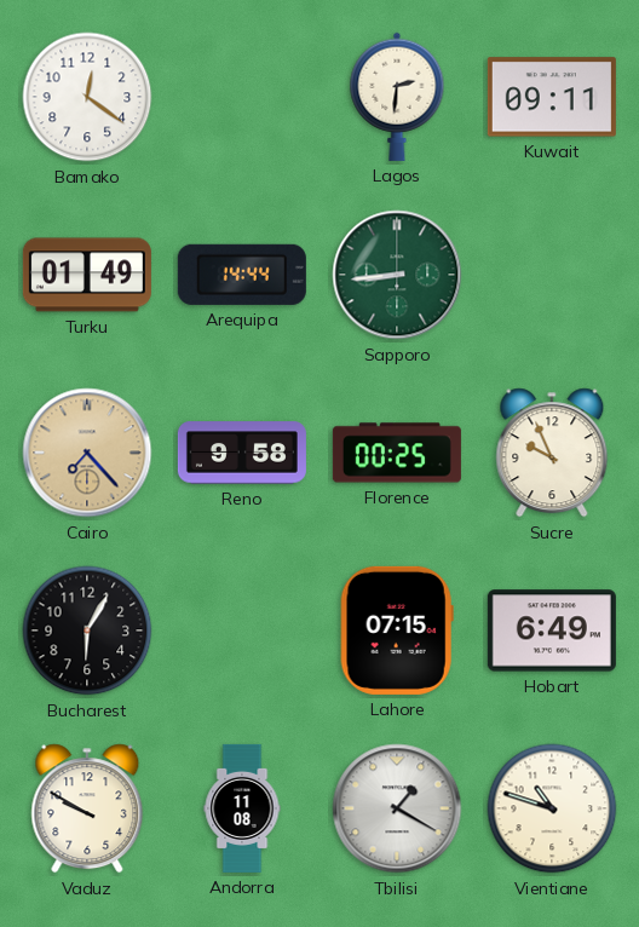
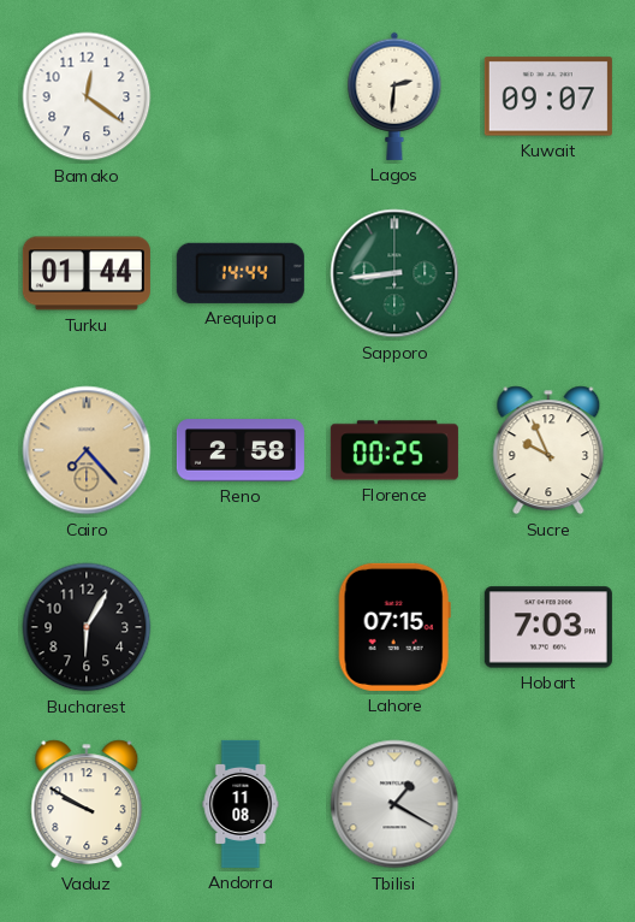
Kuwait: 09:11 -> 09:07
Turku: 01:49 -> 01:44
Reno: 9:58 -> 2:58
Hobart: 6:49 -> 7:03
Vientiane: 10:48 -> none
